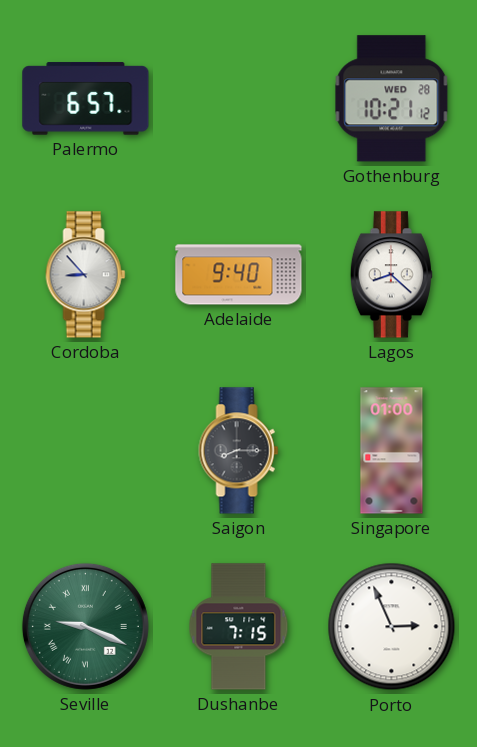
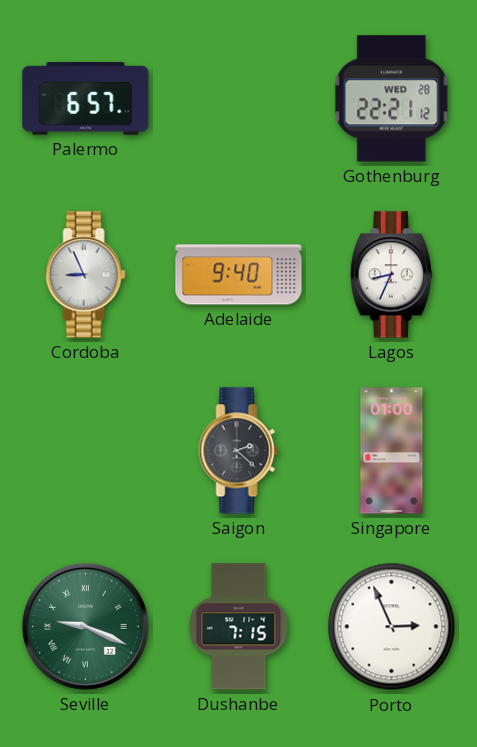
Gothenburg: 10:21 -> 22:21
Cordoba: 8:53 -> 8:56
Lagos: 8:22 -> 8:34
Saigon: 8:15 -> 2:22
